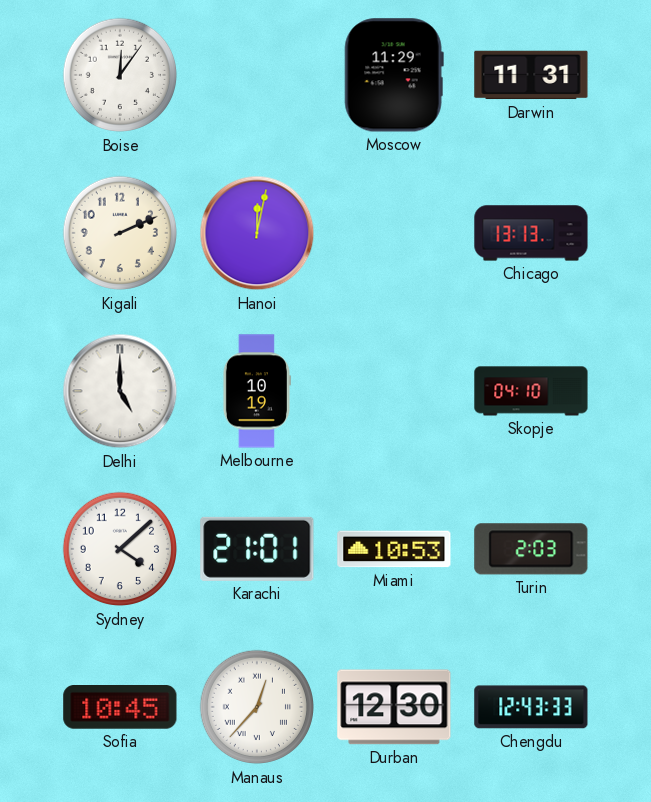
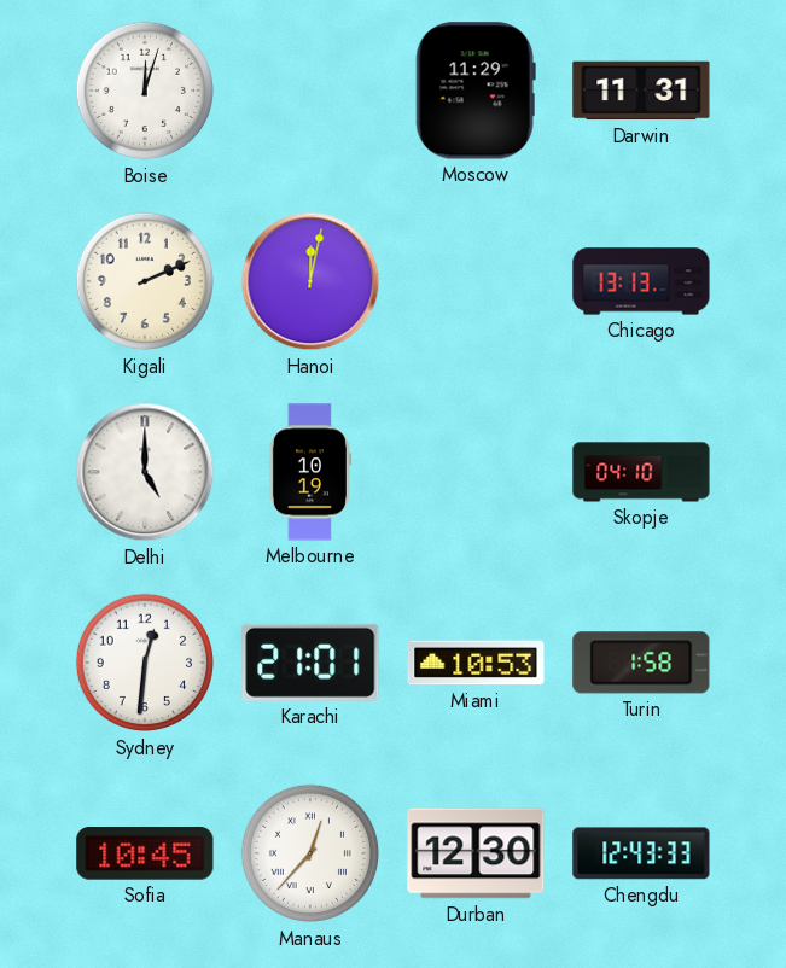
Boise: 12:06 -> 12:03
Sydney: 4:08 -> 12:31
Turin: 2:03 -> 1:58
